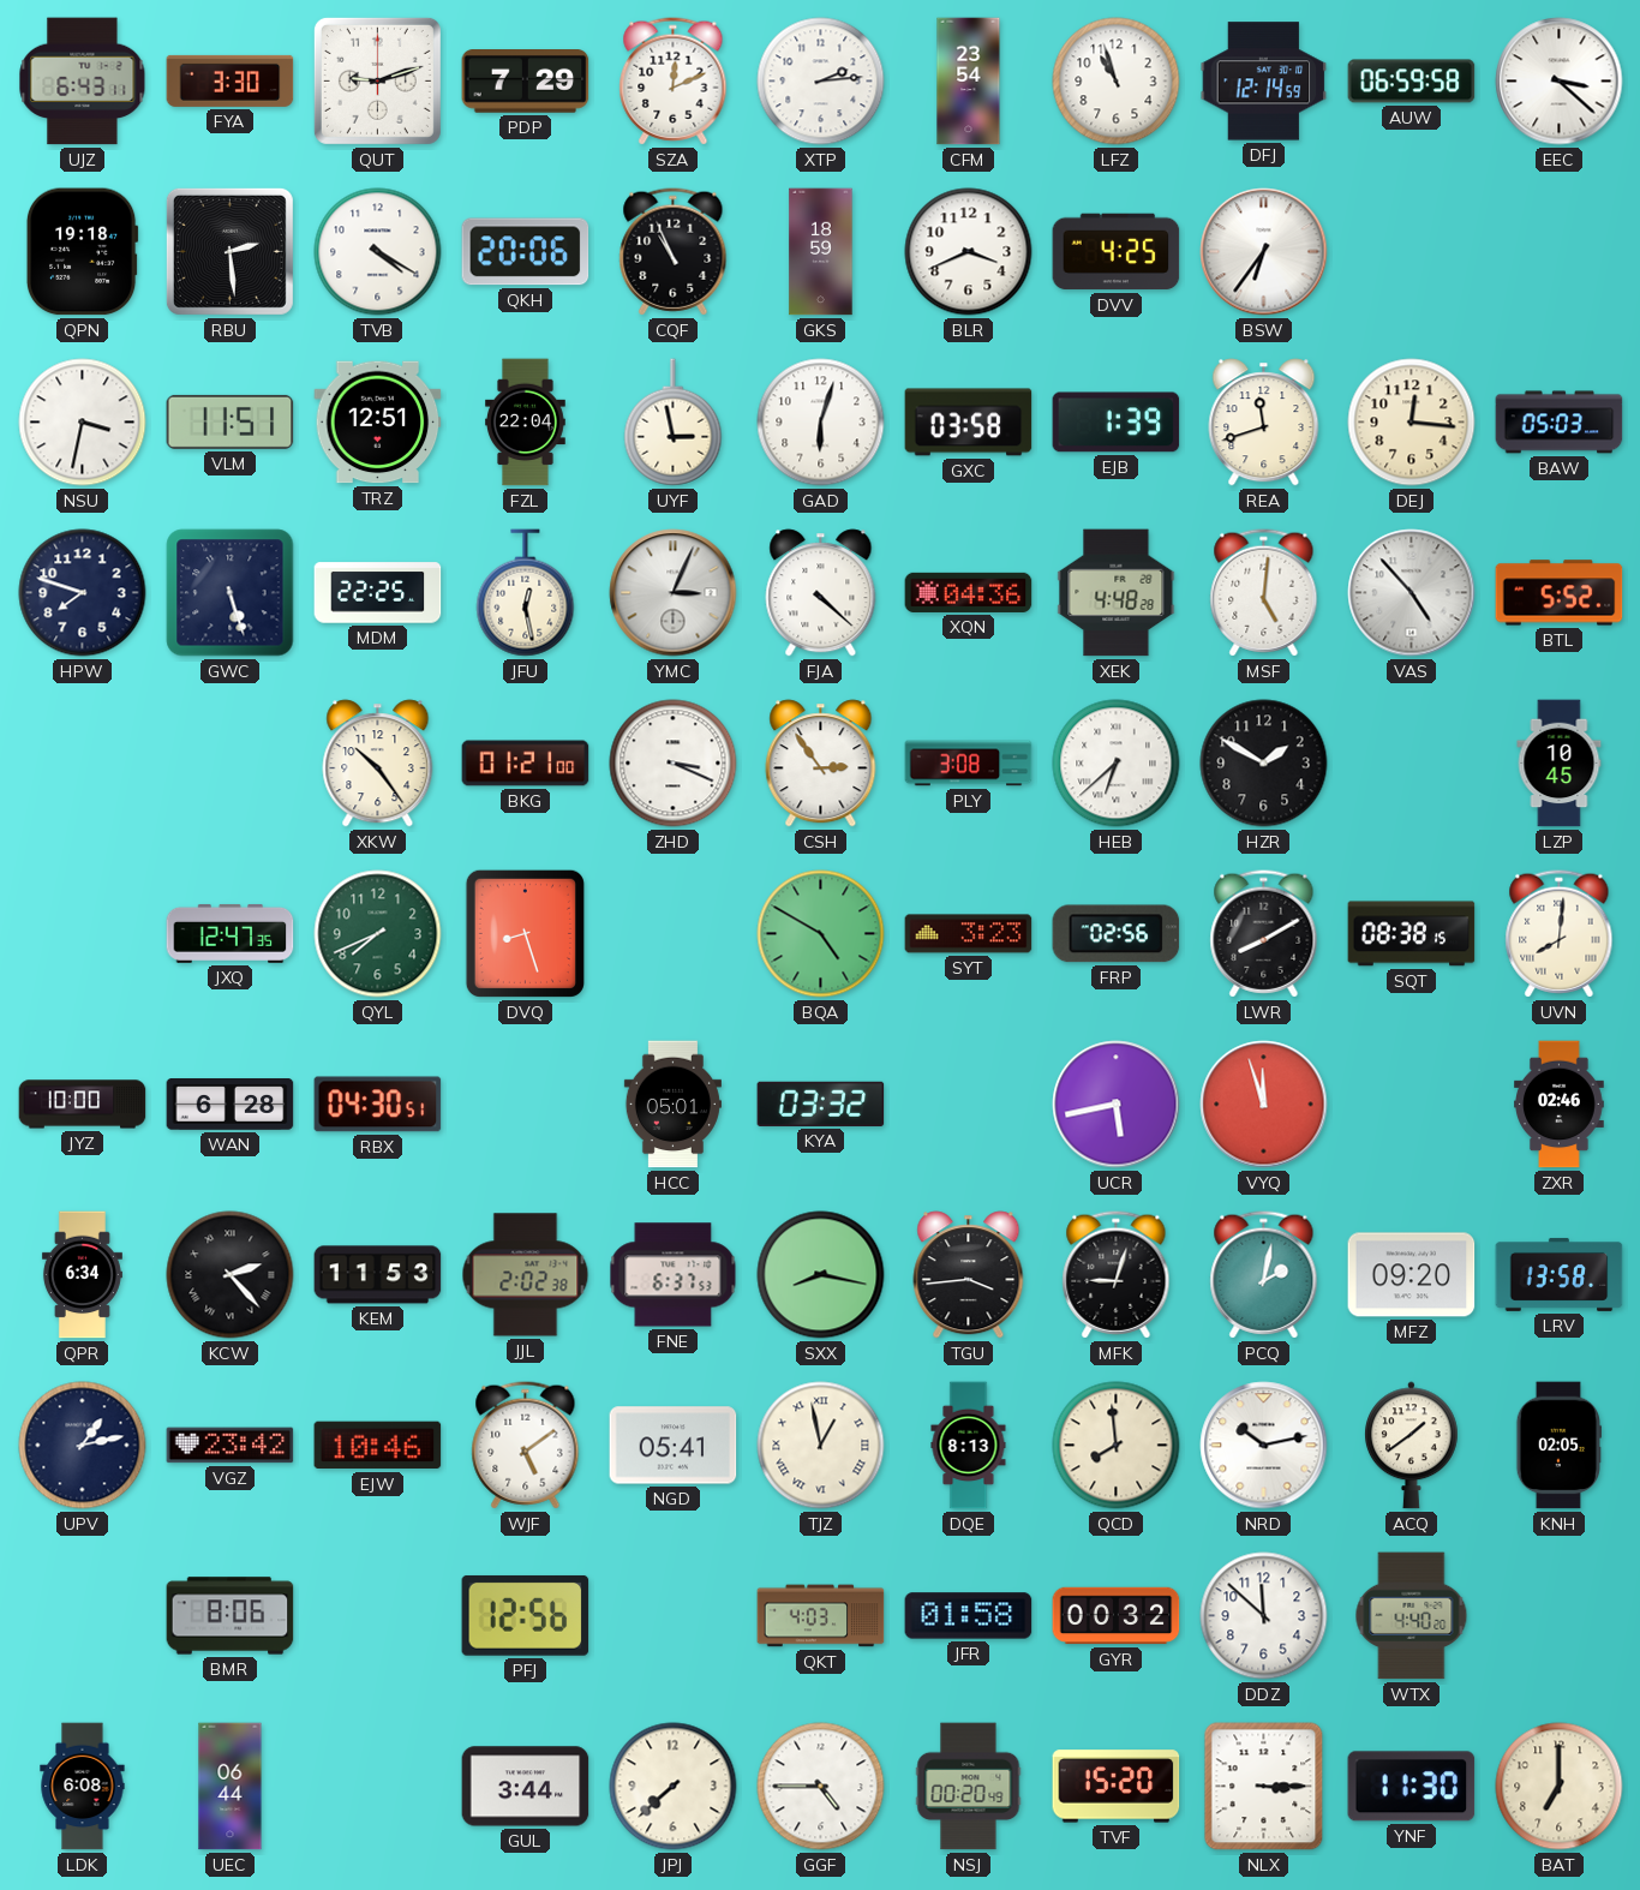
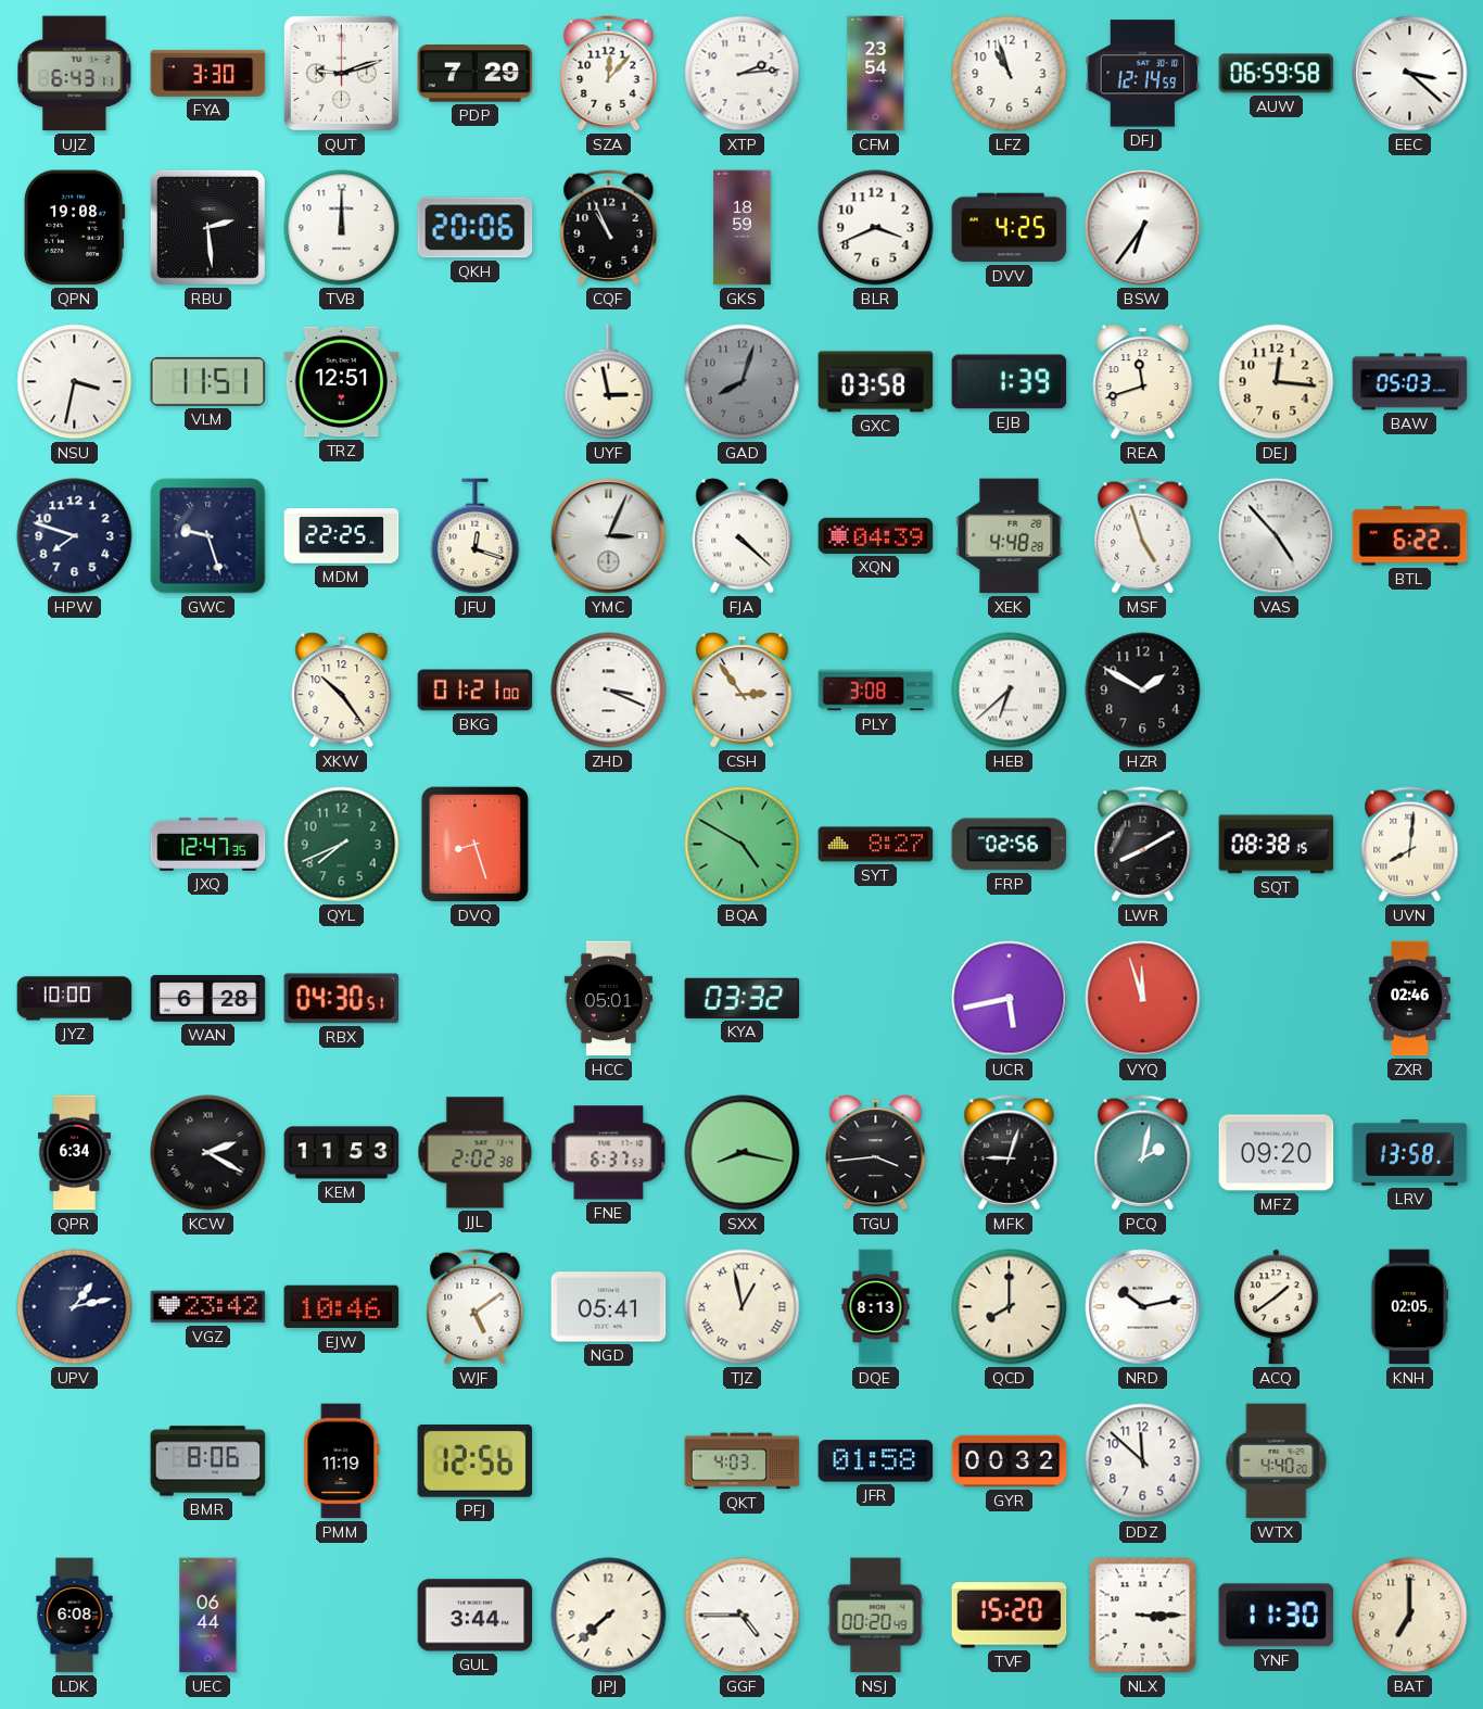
SZA: 12:11 -> 12:07
QPN: 19:18 -> 19:08
TVB: 4:20 -> 12:00
FZL: 22:04 -> none
GAD: 6:03 -> 8:03
GAD dial: white -> grey
GWC: 5:27 -> 9:27
JFU: 12:28 -> 12:18
XQN: 04:36 -> 04:39
MSF: 5:01 -> 4:57
BTL: 5:52 -> 6:22
LZP: 10:45 -> none
SYT: 3:23 -> 8:27
KCW: 2:23 -> 2:20
QCD: 7:59 -> 8:00
PMM: none -> 11:19
